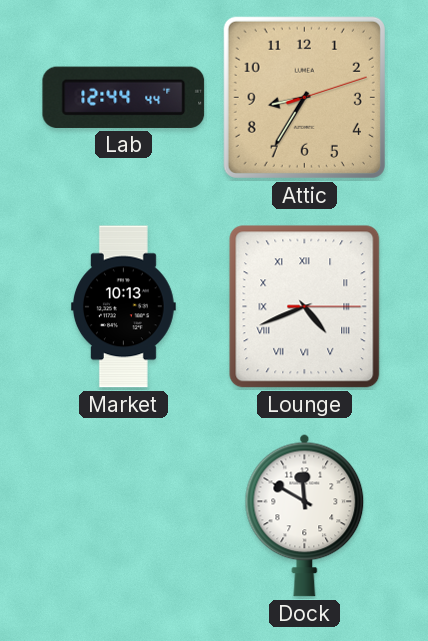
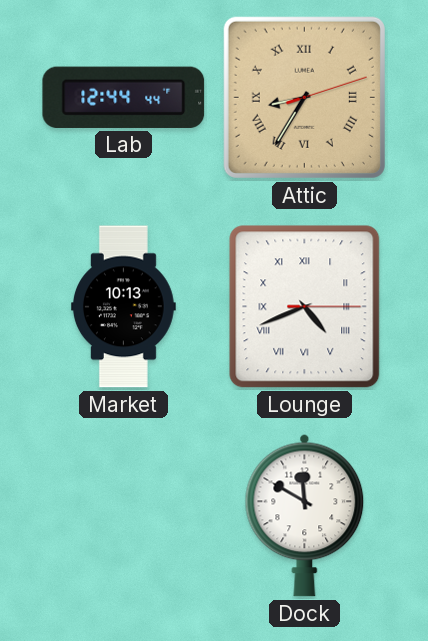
Attic numerals: Arabic -> Roman
